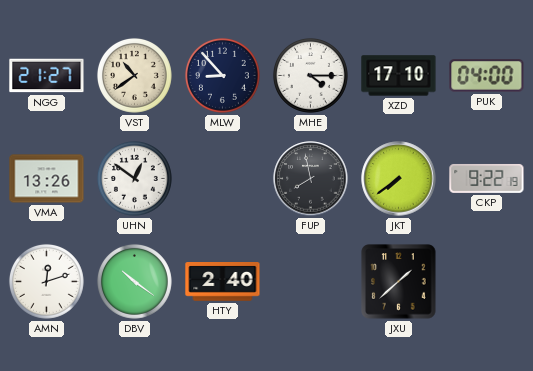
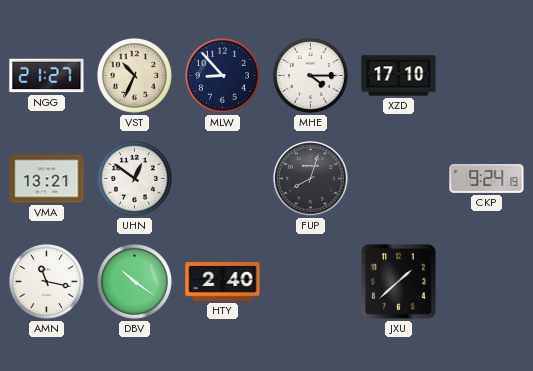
VST: 10:39 -> 10:34
PUK: 04:00 -> none
VMA: 13:26 -> 13:21
FUP: 7:58 -> 8:03
JKT: 7:39 -> none
CKP: 9:22 -> 9:24
AMN: 12:12 -> 11:17
